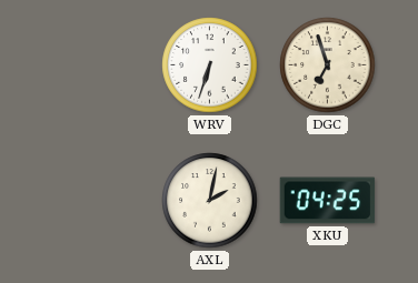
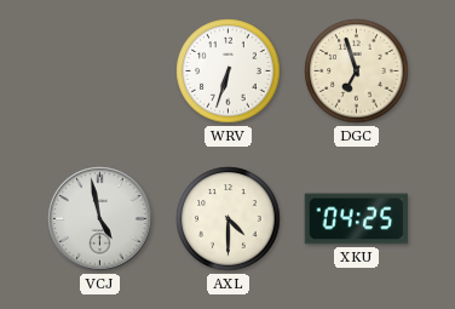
VCJ: none -> 4:58
AXL: 2:02 -> 4:30
